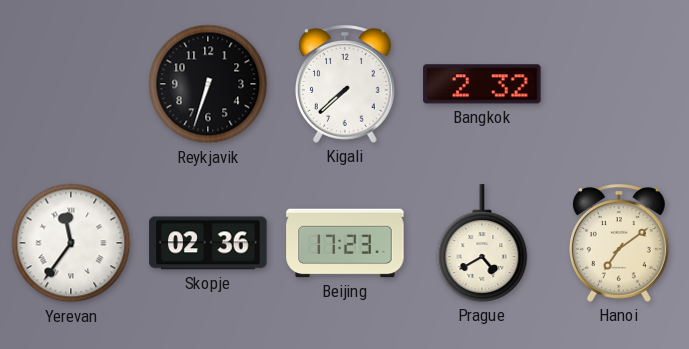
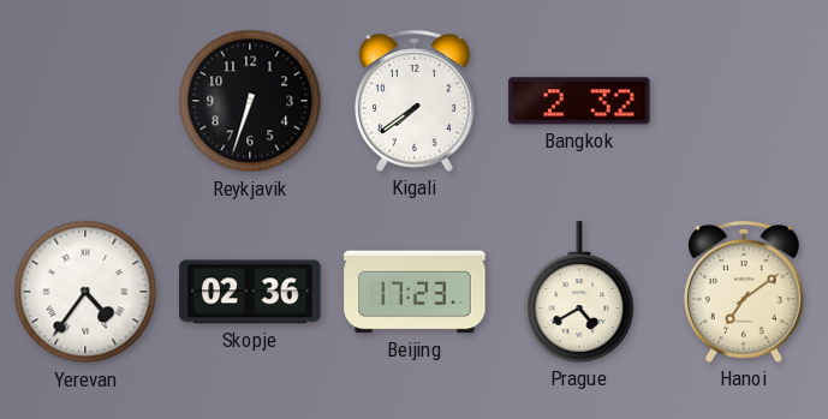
Kigali: 7:38 -> 7:39
Yerevan: 11:36 -> 4:36
